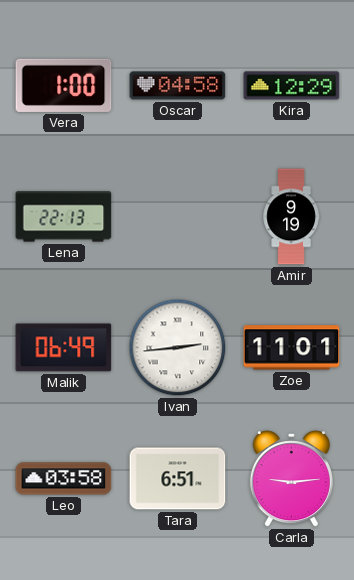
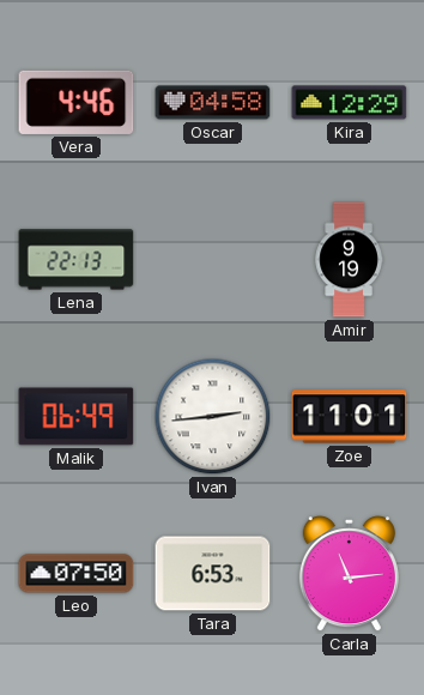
Vera: 1:00 -> 4:46
Leo: 03:58 -> 07:50
Tara: 6:51 -> 6:53
Carla: 9:14 -> 11:14
